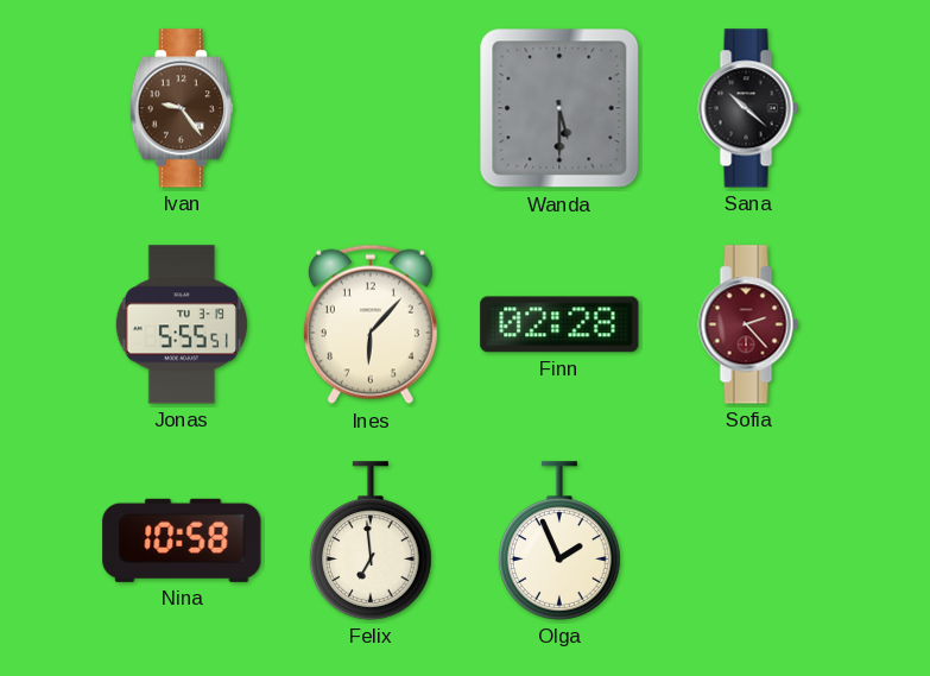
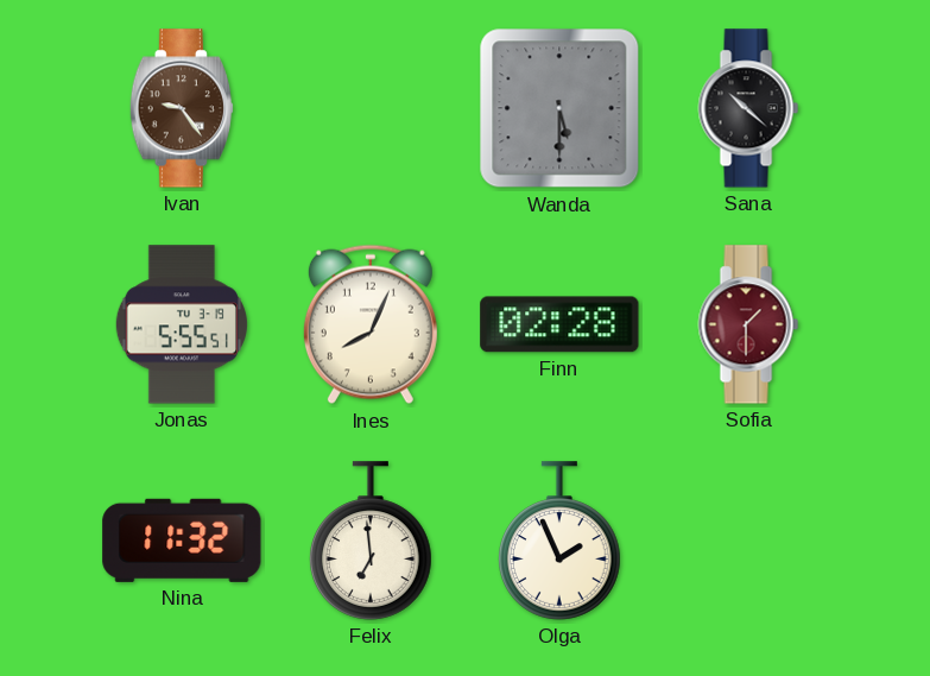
Ines: 6:07 -> 8:04
Sofia: 2:23 -> 1:30
Nina: 10:58 -> 11:32
